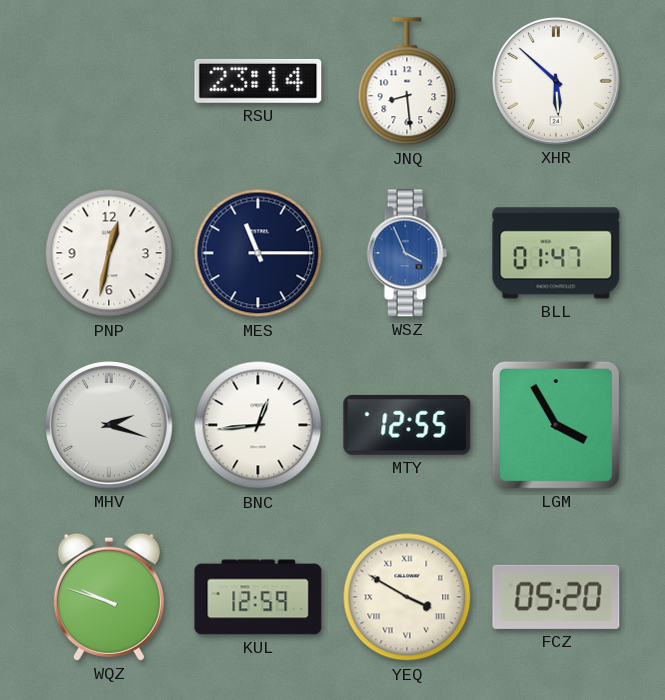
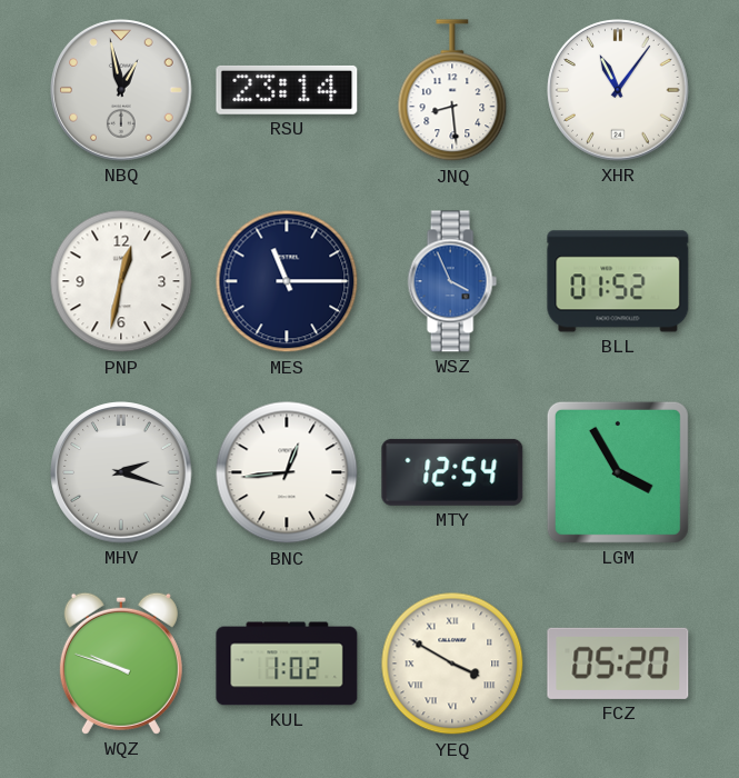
NBQ: none -> 12:58
XHR: 5:52 -> 11:06
BLL: 01:47 -> 01:52
MTY: 12:55 -> 12:54
KUL: 12:59 -> 1:02
